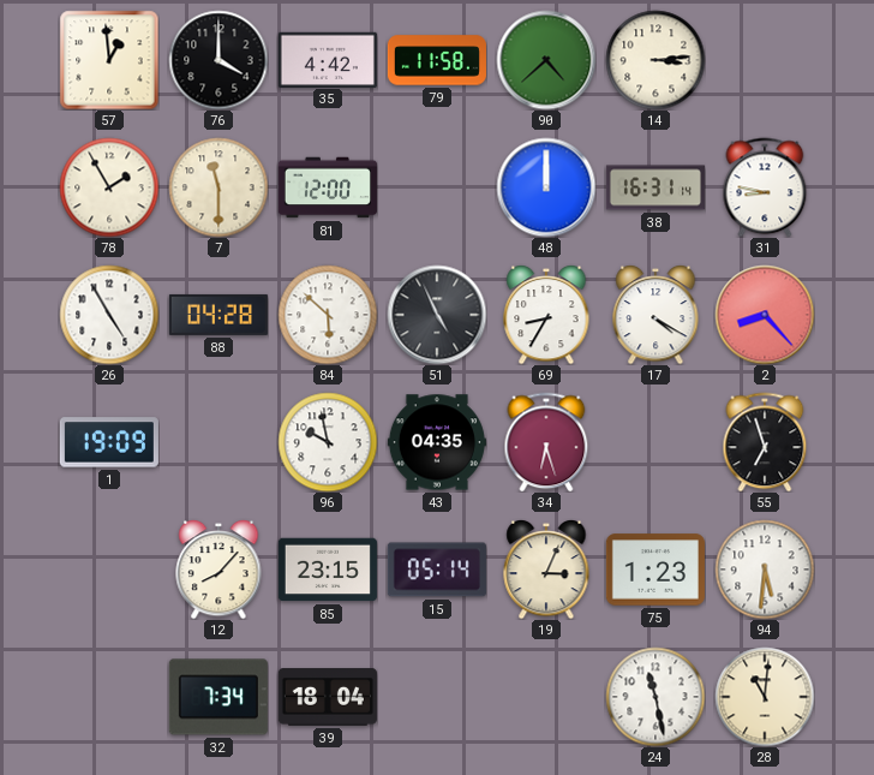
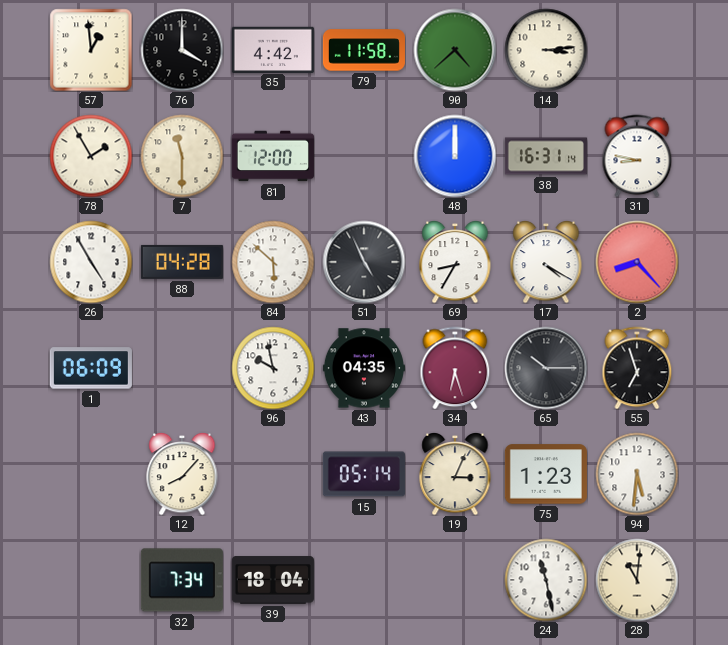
1: 19:09 -> 06:09
65: none -> 10:15
85: 23:15 -> none
